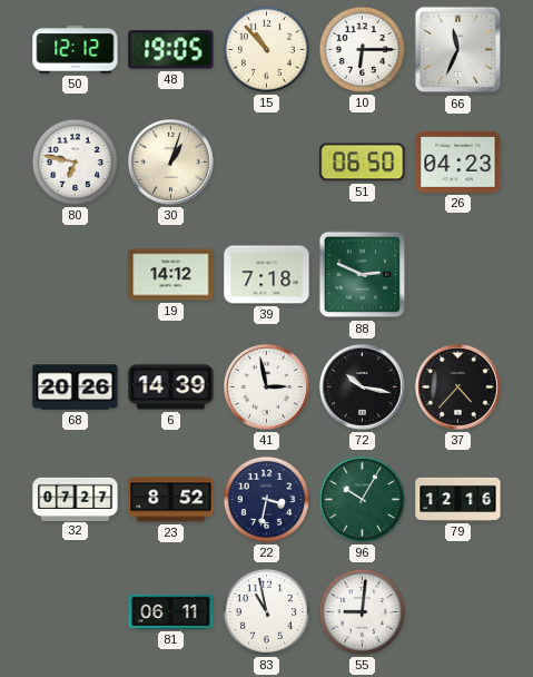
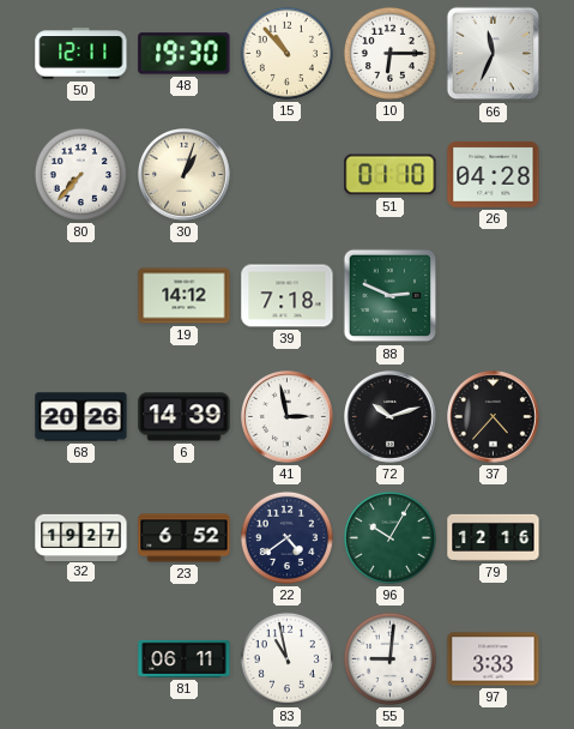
50: 12:12 -> 12:11
48: 19:05 -> 19:30
80: 6:47 -> 7:37
51: 06:50 -> 01:10
26: 04:23 -> 04:28
72: 10:17 -> 10:12
32: 07:27 -> 19:27
23: 8:52 -> 6:52
22: 3:32 -> 4:39
97: none -> 3:33
